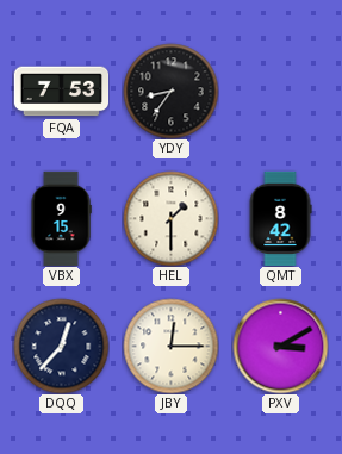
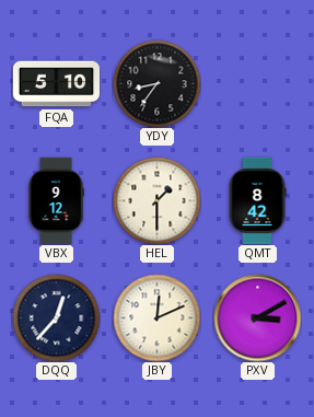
FQA: 7:53 -> 5:10
VBX: 9:15 -> 9:12
JBY: 12:15 -> 12:11
